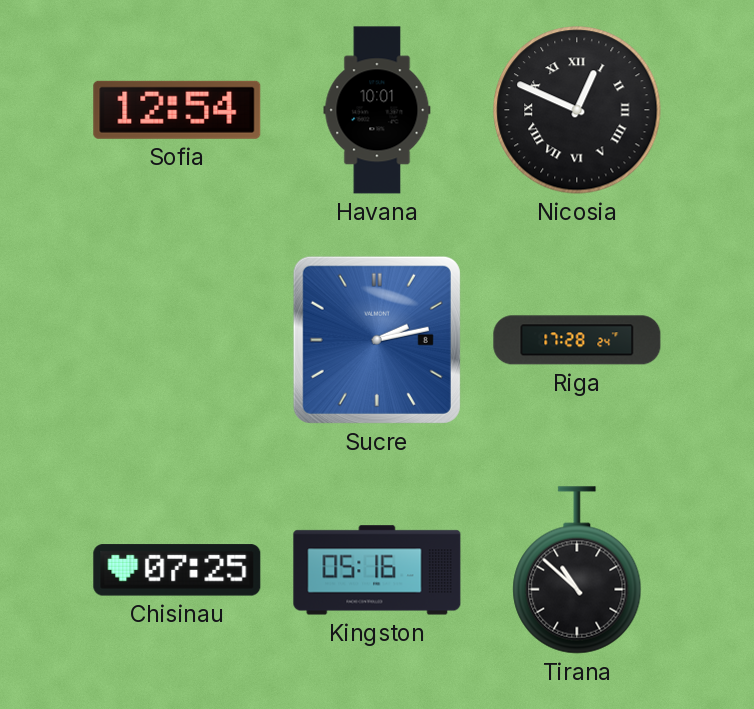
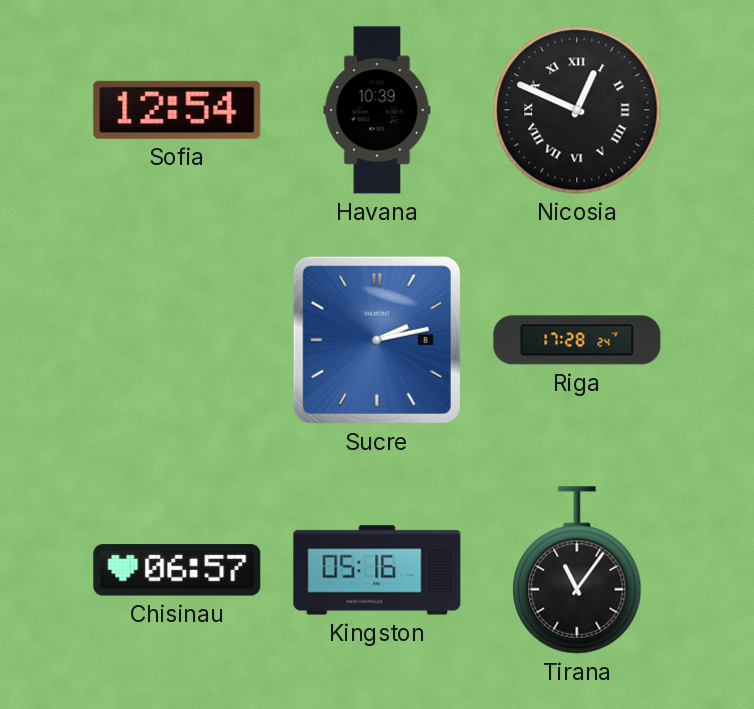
Havana: 10:01 -> 10:39
Chisinau: 07:25 -> 06:57
Tirana: 10:52 -> 11:06
